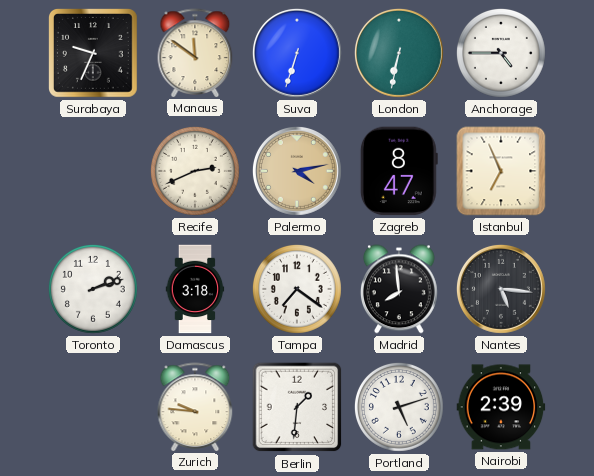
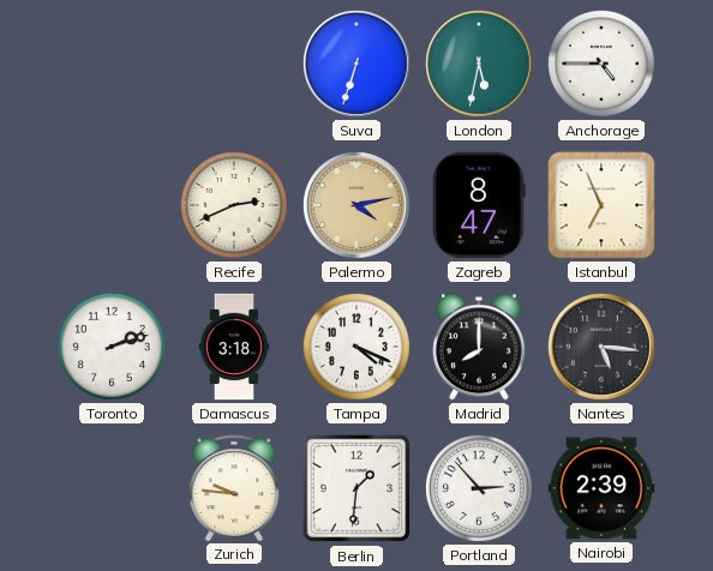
Surabaya: 9:34 -> none
Manaus: 11:51 -> none
London: 6:32 -> 5:32
Tampa: 7:21 -> 4:19
Madrid: 7:59 -> 8:00
Portland: 5:12 -> 2:53
